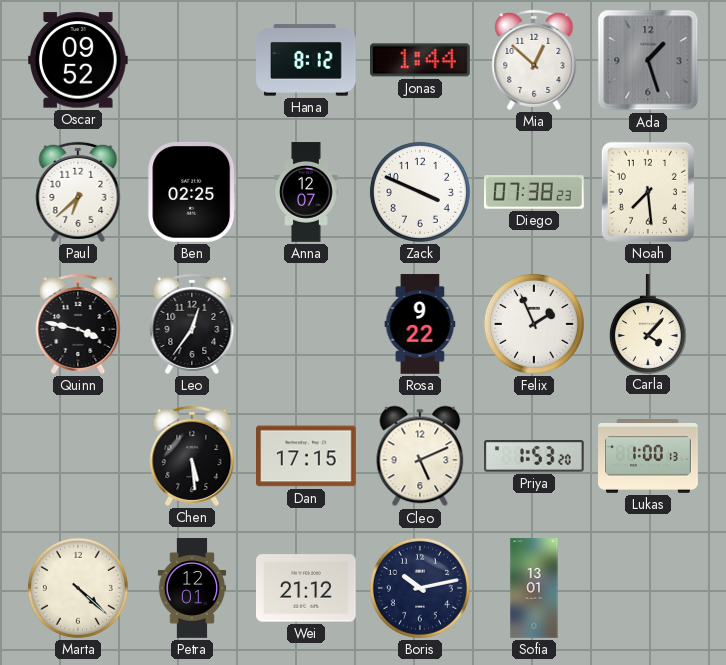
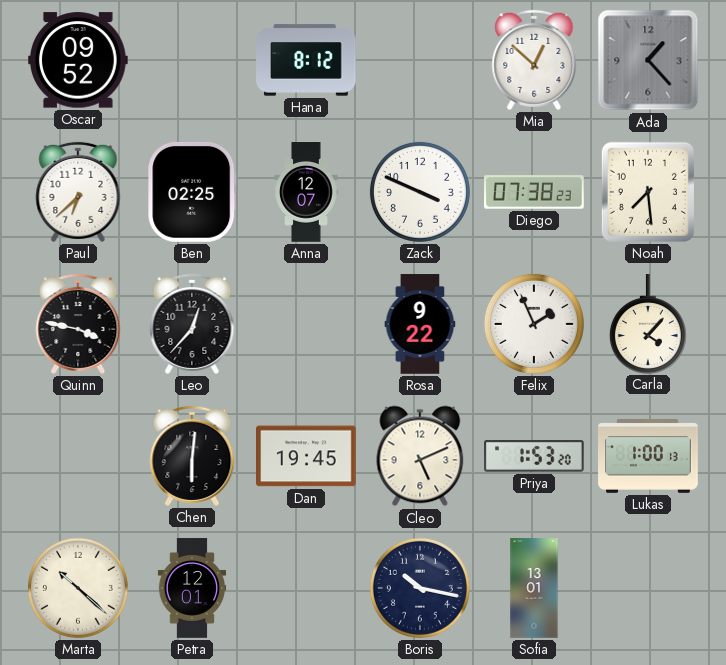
Jonas: 1:44 -> none
Ada: 1:27 -> 1:23
Leo: 12:36 -> 12:37
Chen: 5:29 -> 6:01
Dan: 17:15 -> 19:45
Marta: 4:22 -> 10:22
Wei: 21:12 -> none
Boris: 10:13 -> 10:17
